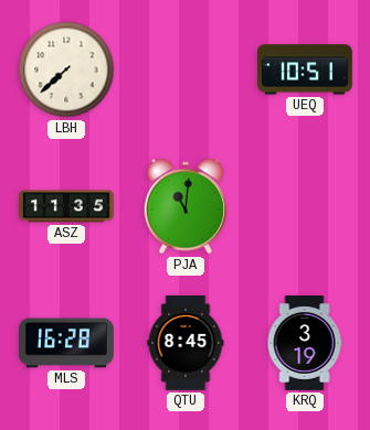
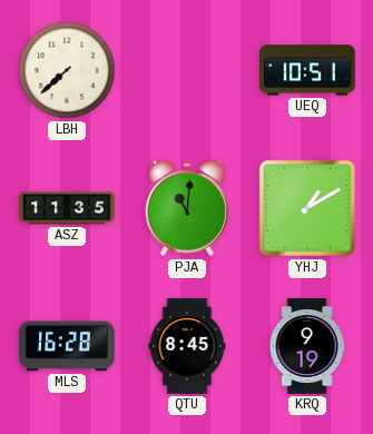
YHJ: none -> 1:10
KRQ: 3:19 -> 9:19
